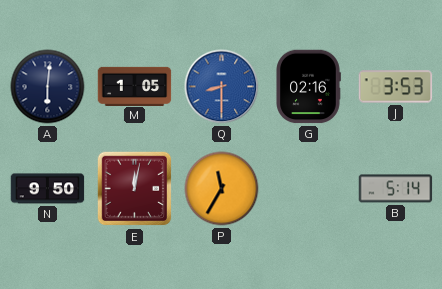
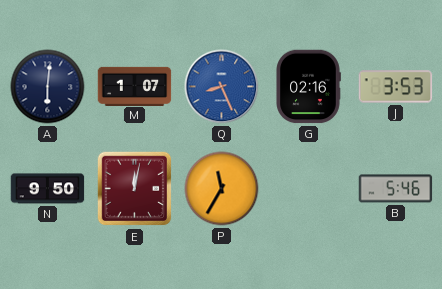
M: 1:05 -> 1:07
Q: 8:30 -> 8:26
B: 5:14 -> 5:46
